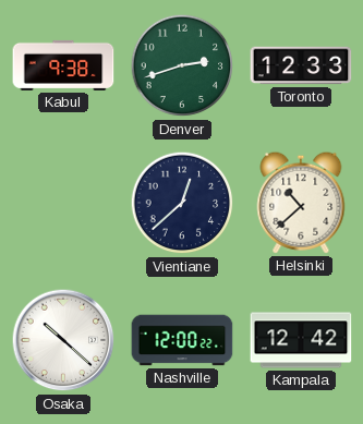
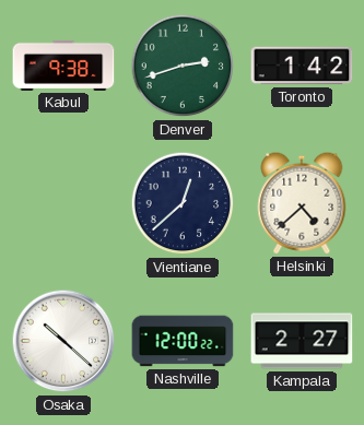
Toronto: 12:33 -> 1:42
Helsinki: 10:38 -> 4:38
Kampala: 12:42 -> 2:27
